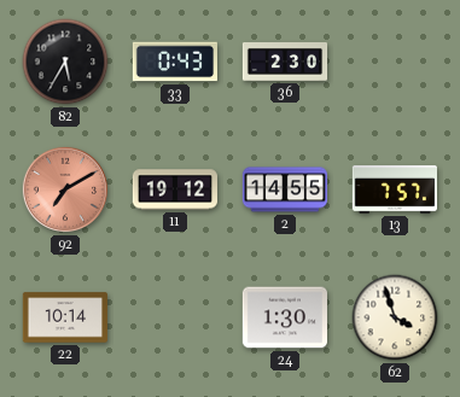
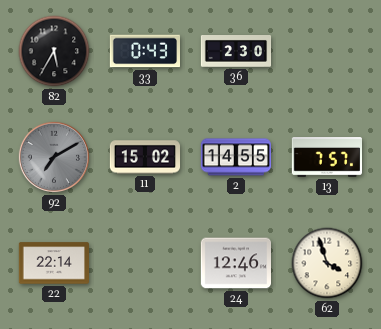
92 dial: salmon -> grey
11: 19:12 -> 15:02
22: 10:14 -> 22:14
24: 1:30 -> 12:46
